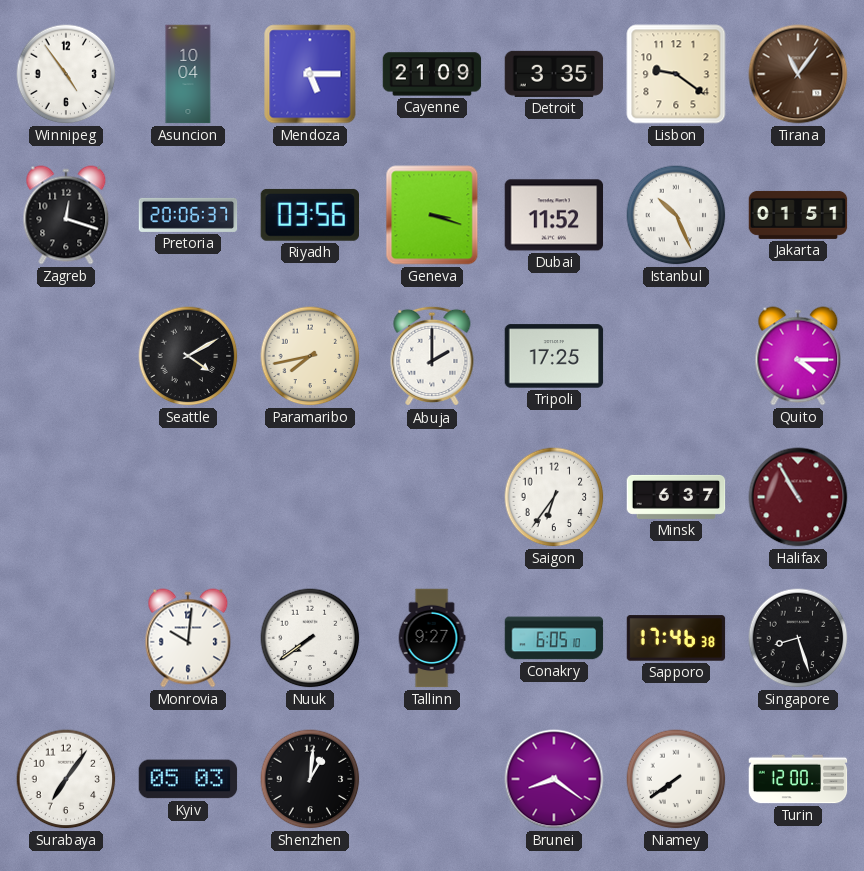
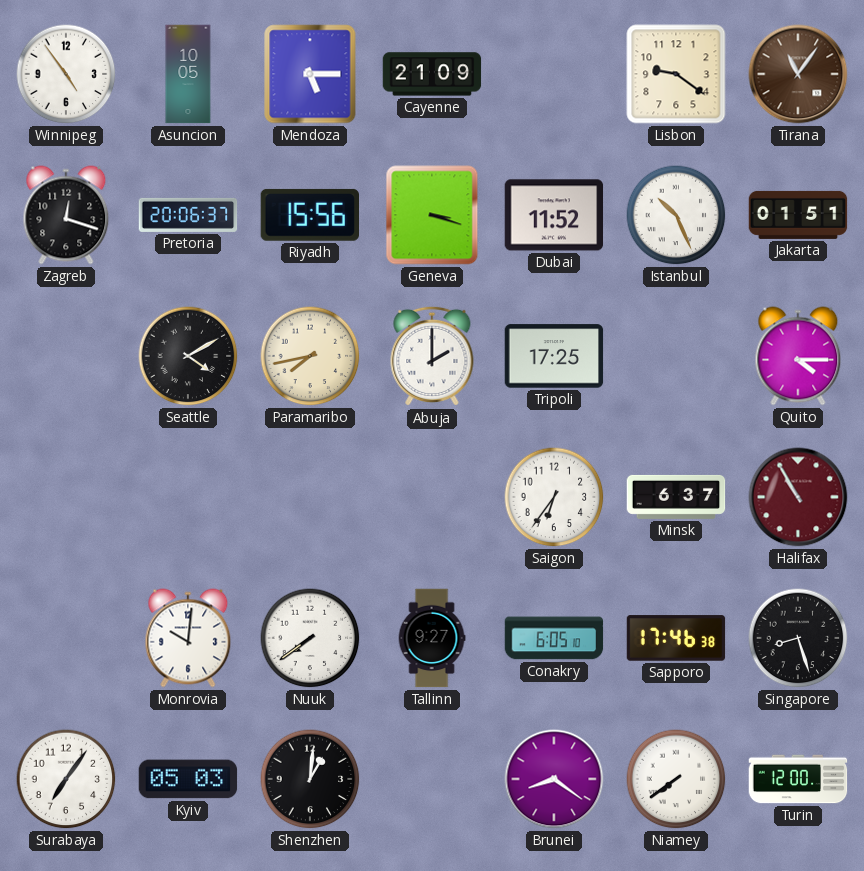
Asuncion: 10:04 -> 10:05
Detroit: 3:35 -> none
Riyadh: 03:56 -> 15:56
